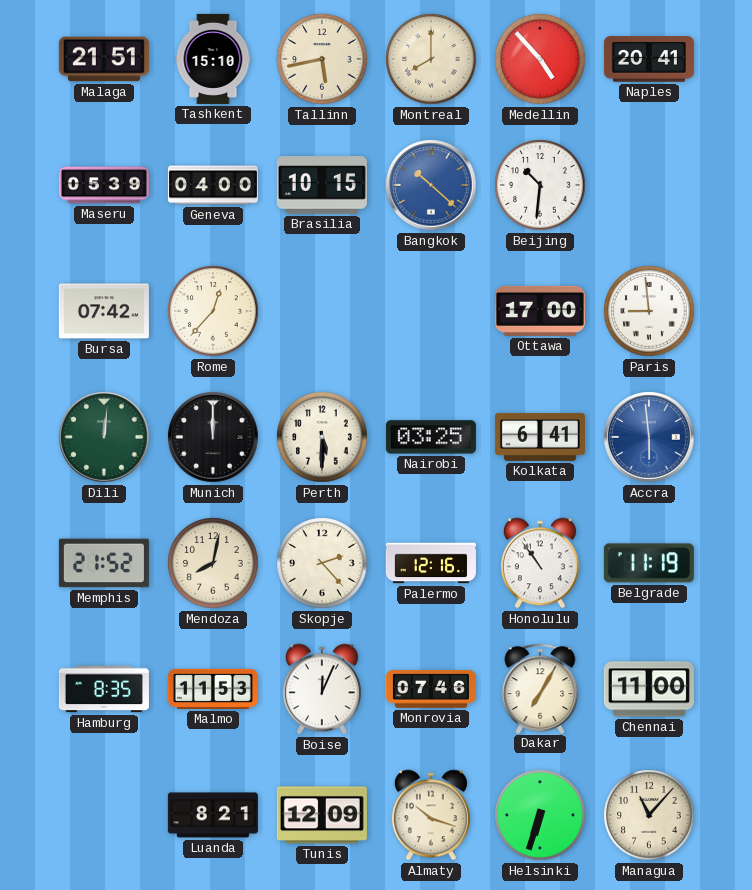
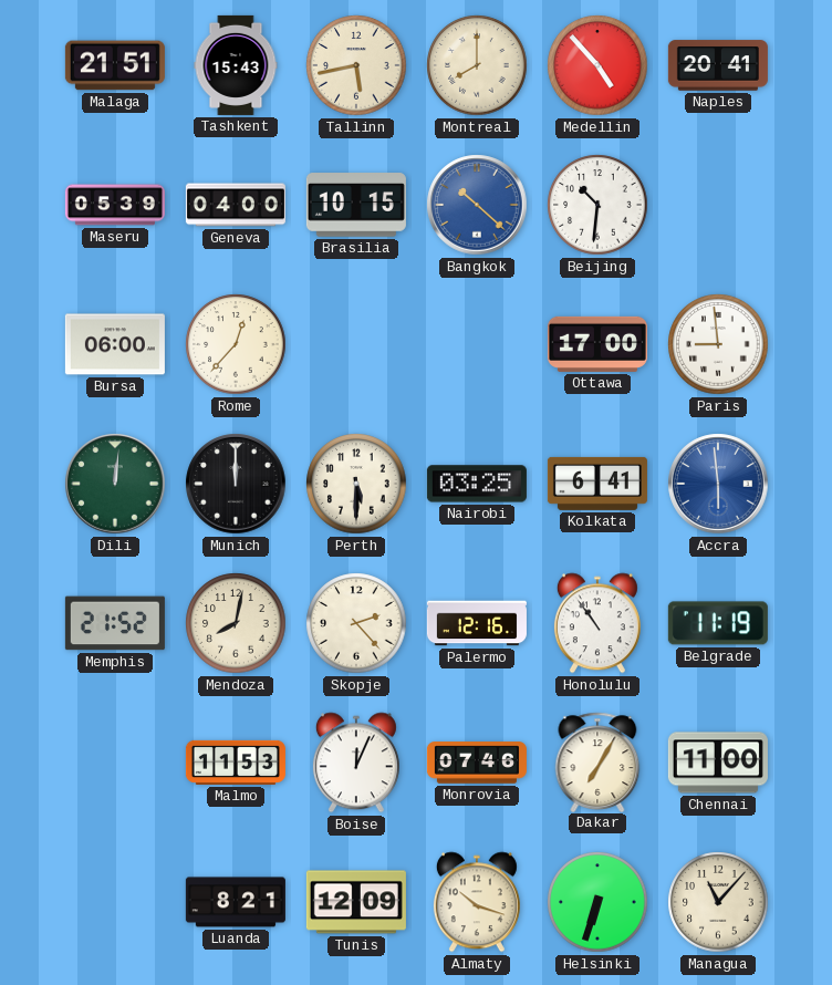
Tashkent: 15:10 -> 15:43
Bursa: 07:42 -> 06:00
Hamburg: 8:35 -> none
